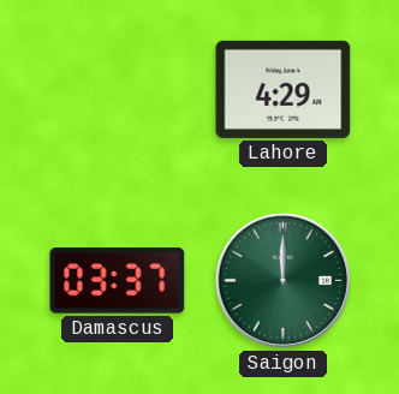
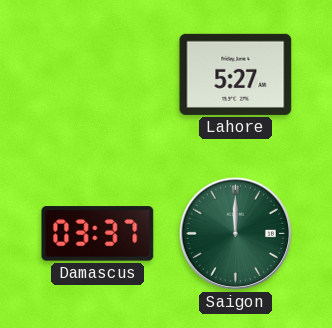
Lahore: 4:29 -> 5:27
